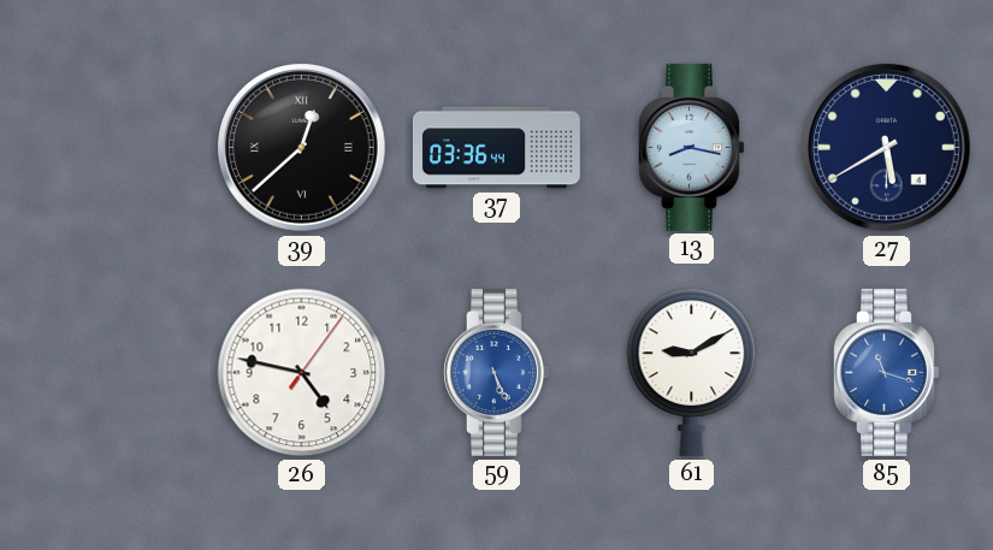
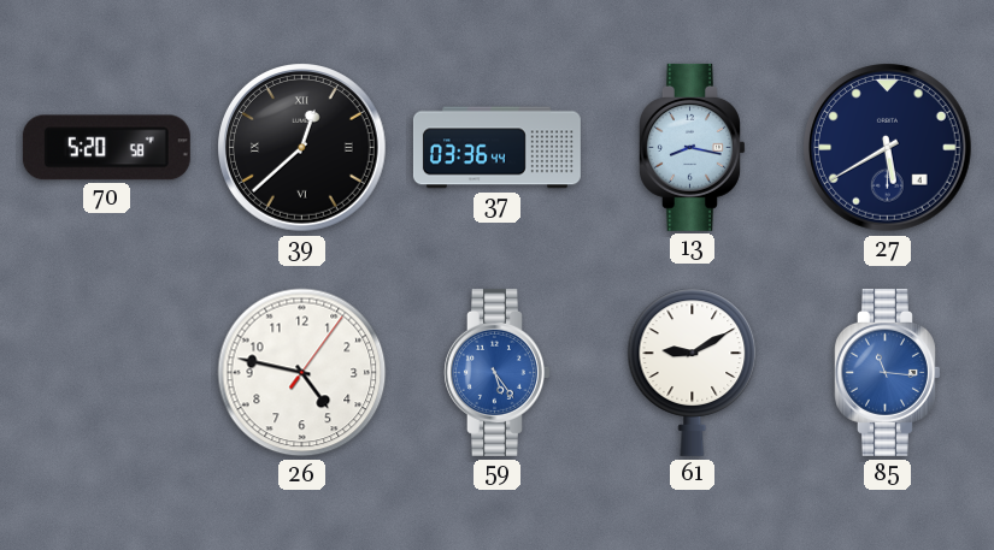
70: none -> 5:20
59: 5:26 -> 5:24
85: 11:18 -> 11:16
